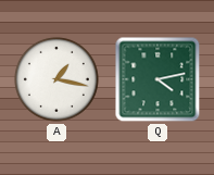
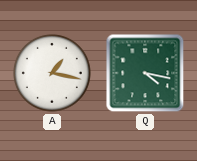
Q: 4:13 -> 4:17
